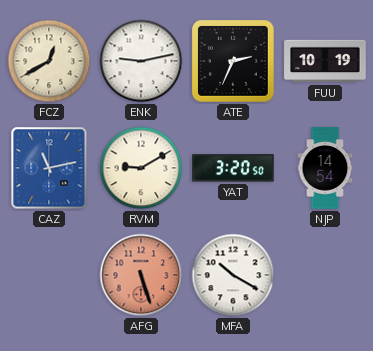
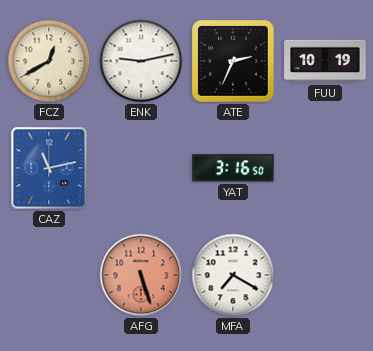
RVM: 9:10 -> none
YAT: 3:20 -> 3:16
NJP: 14:54 -> none
MFA: 10:20 -> 7:20
